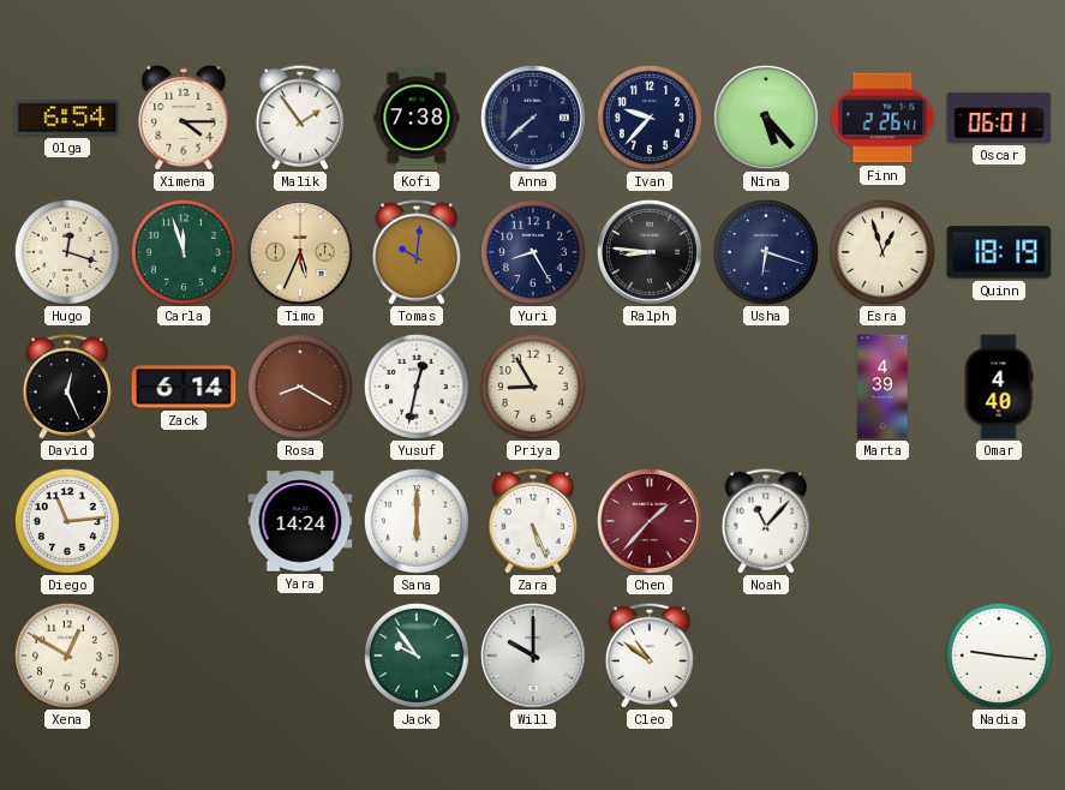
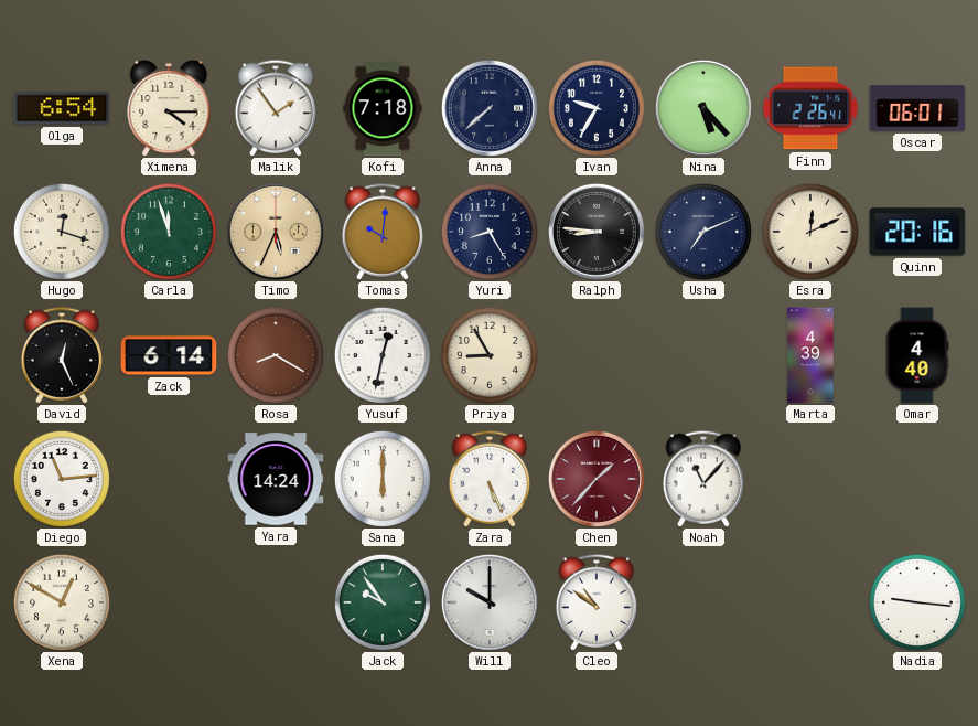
Kofi: 7:38 -> 7:18
Ivan: 9:37 -> 9:35
Usha: 6:18 -> 7:11
Esra: 12:57 -> 12:11
Quinn: 18:19 -> 20:16
